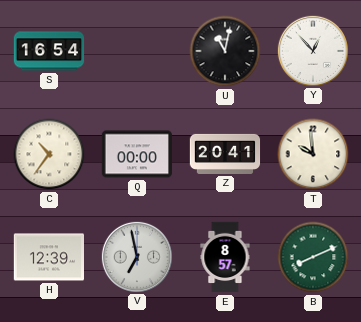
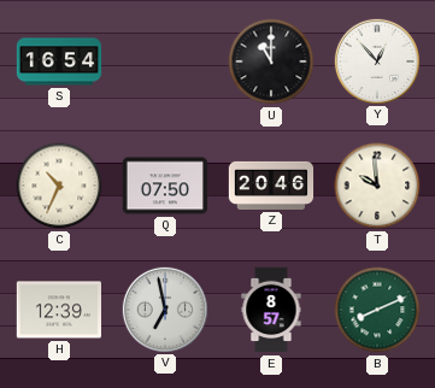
U: 11:02 -> 11:00
C: 10:36 -> 10:34
Q: 00:00 -> 07:50
Z: 20:41 -> 20:46
